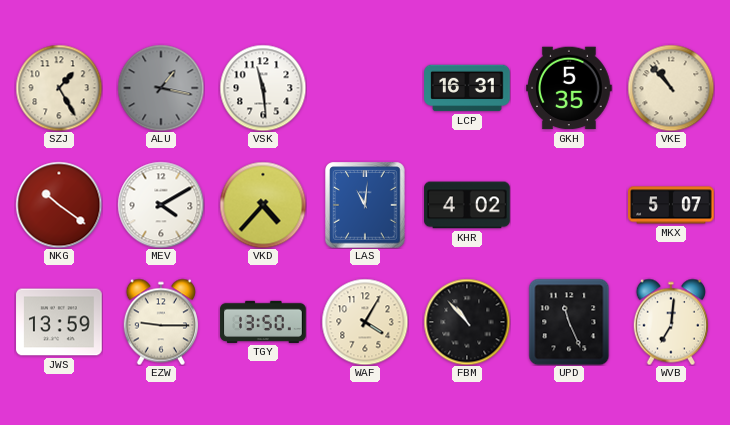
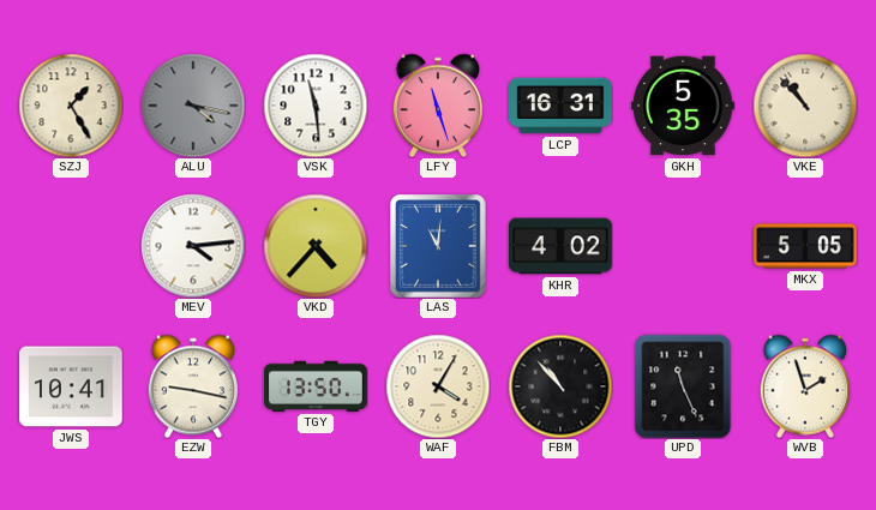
ALU: 1:17 -> 4:17
LFY: none -> 11:27
NKG: 10:21 -> none
MEV: 4:10 -> 4:14
MKX: 5:07 -> 5:05
JWS: 13:59 -> 10:41
EZW: 9:15 -> 9:17
WVB: 7:01 -> 1:57
